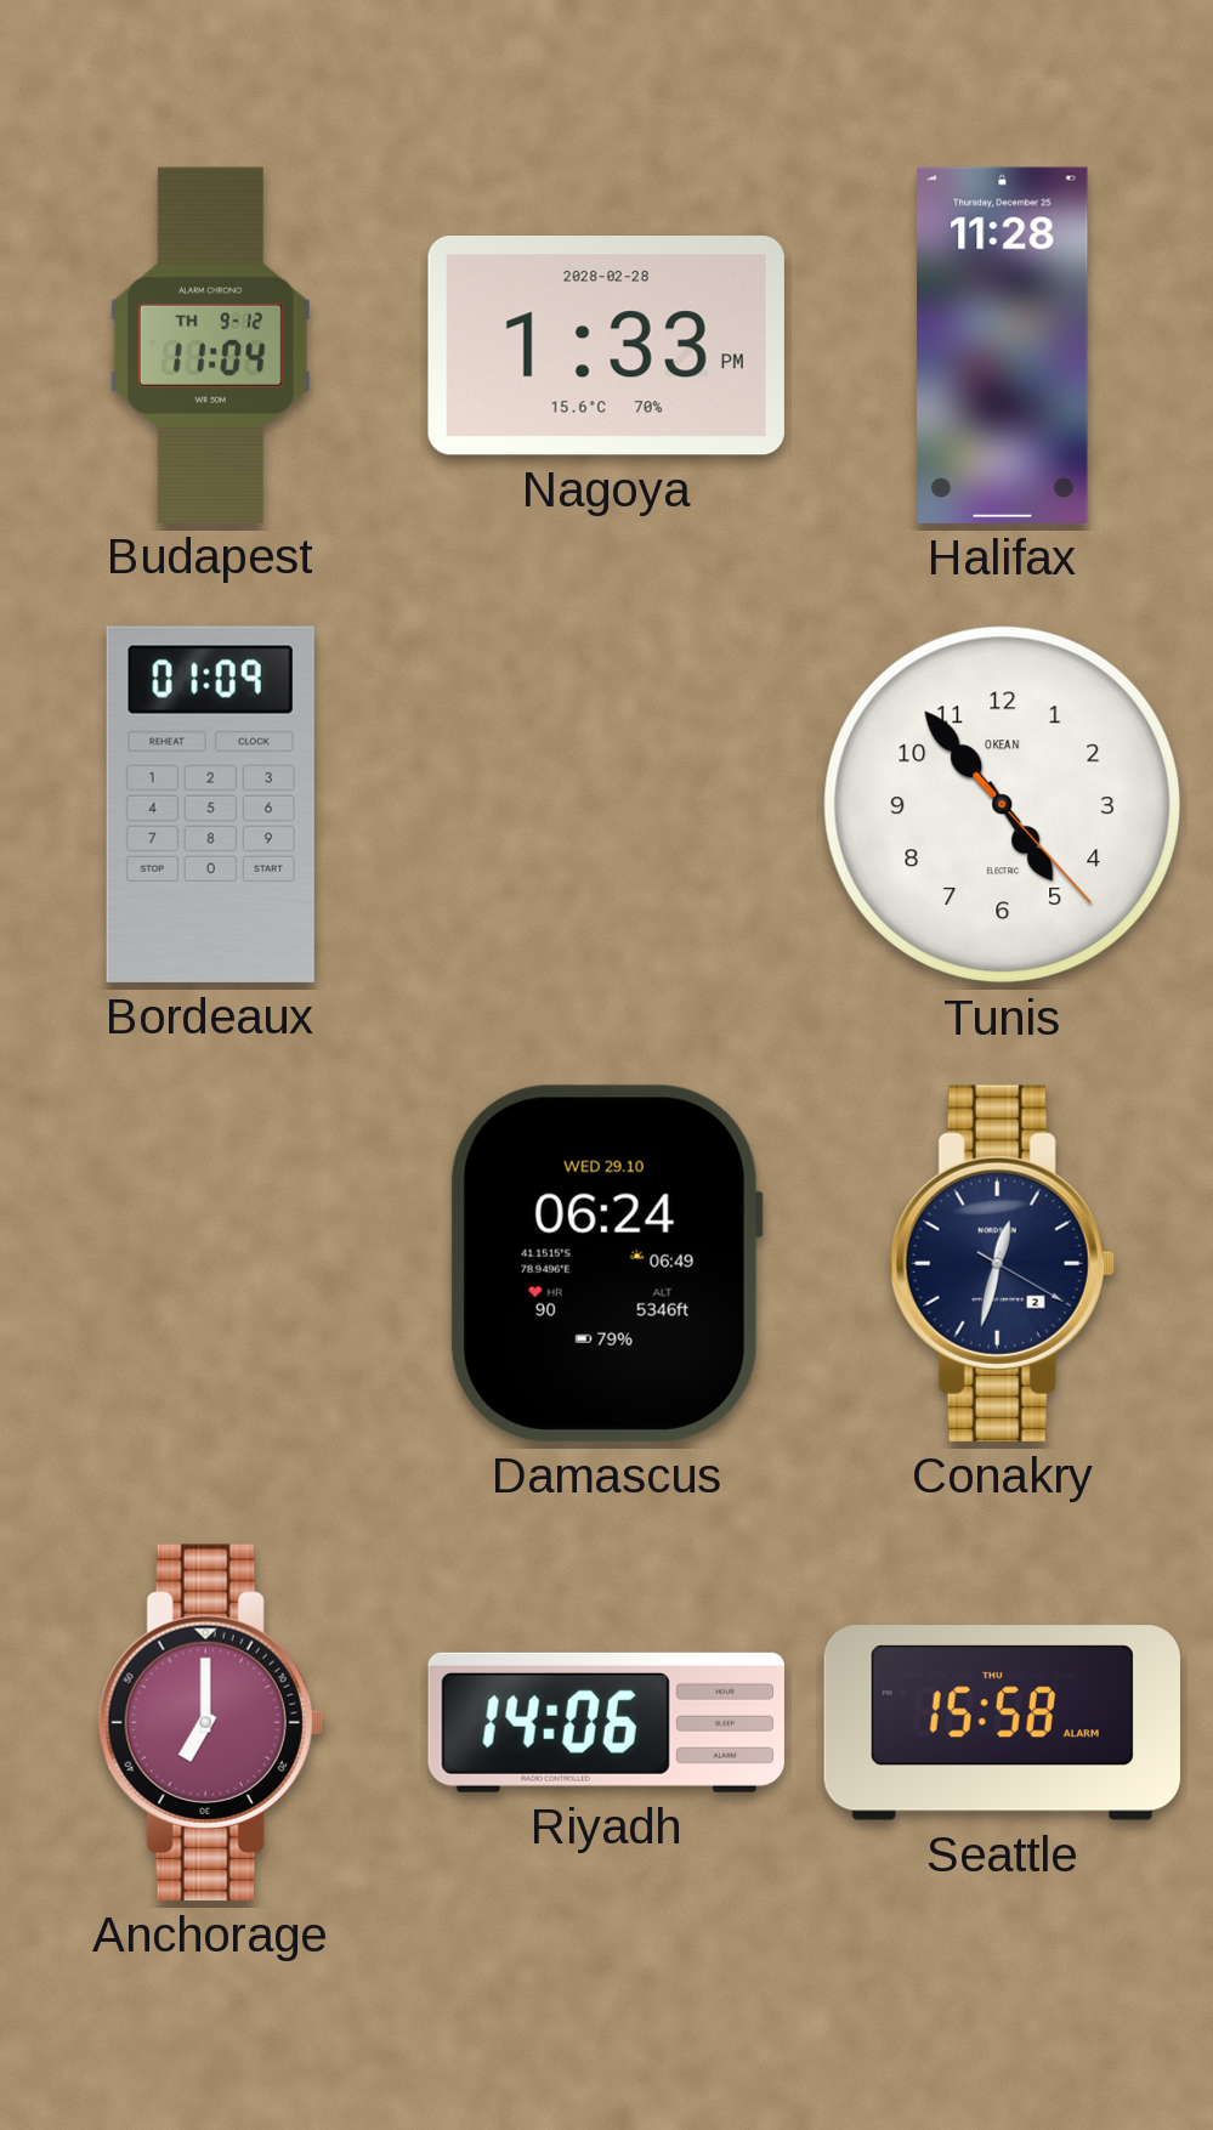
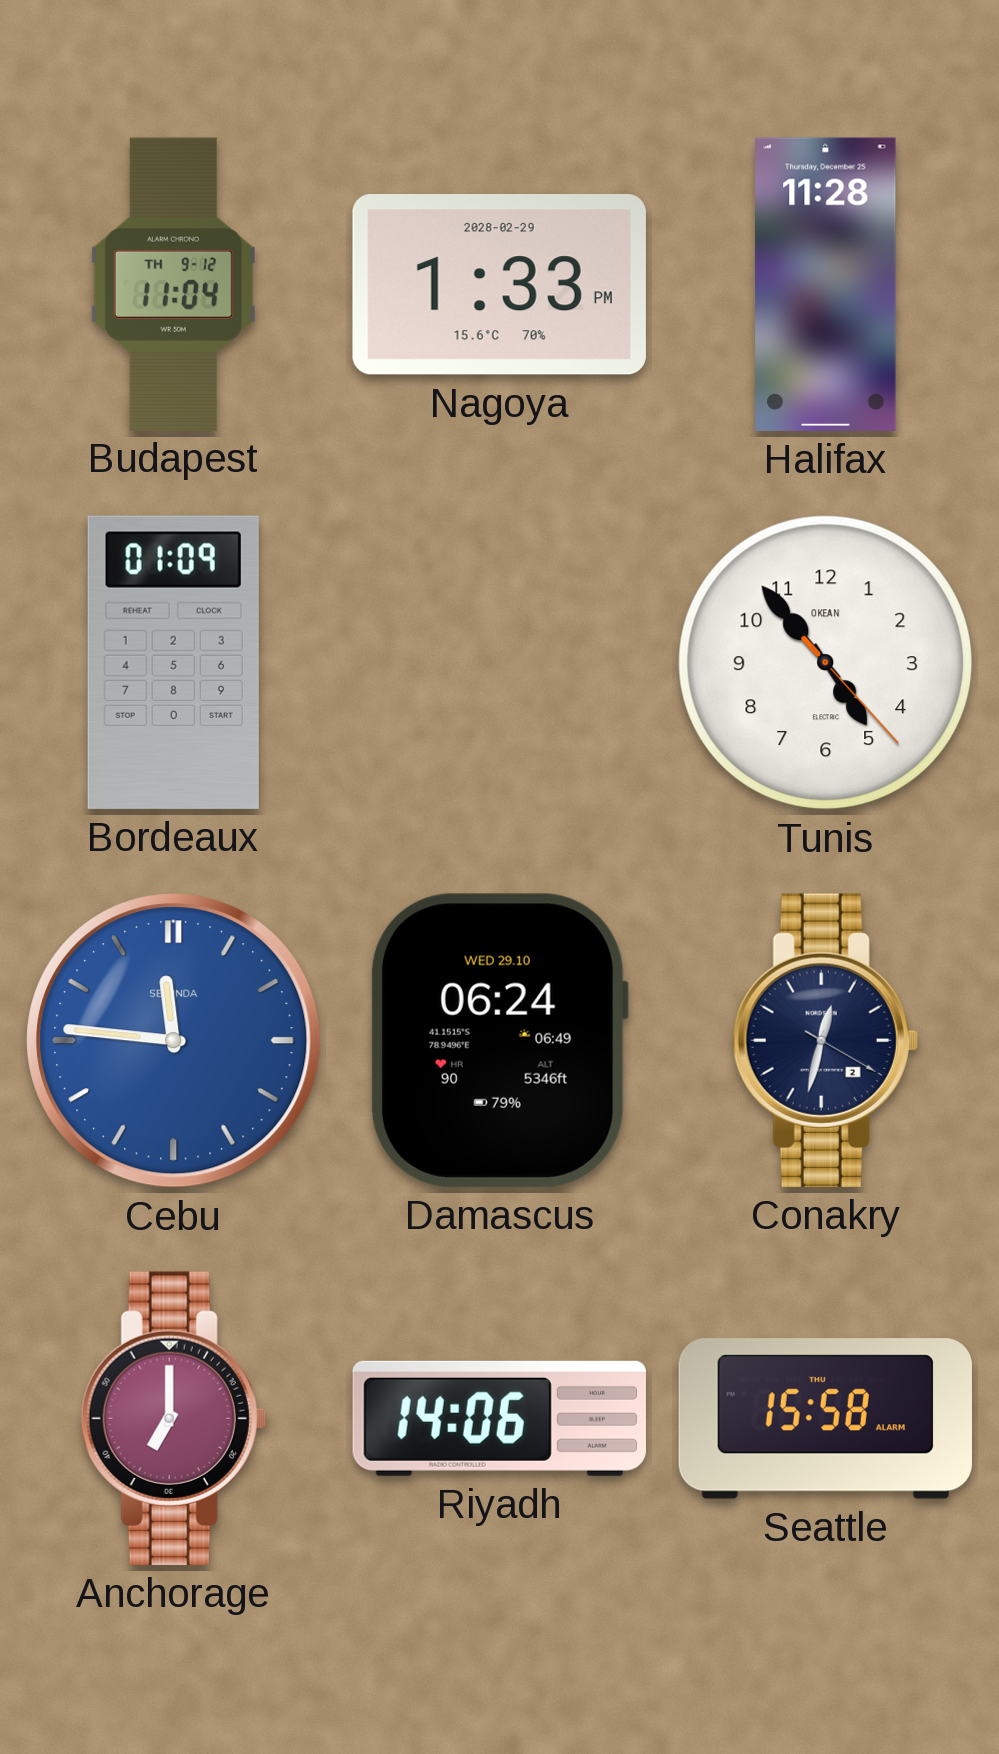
Nagoya date: 2028-02-28 -> 2028-02-29
Cebu: none -> 11:46
